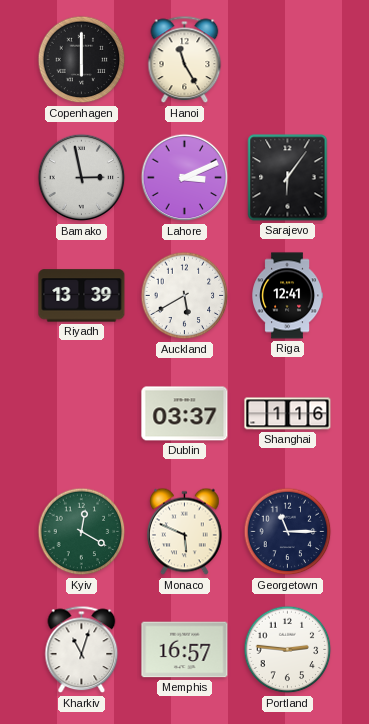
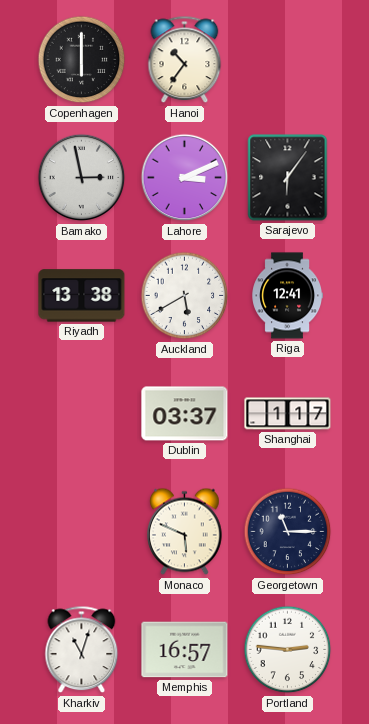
Hanoi: 11:25 -> 10:36
Riyadh: 13:39 -> 13:38
Shanghai: 1:16 -> 1:17
Kyiv: 12:20 -> none
